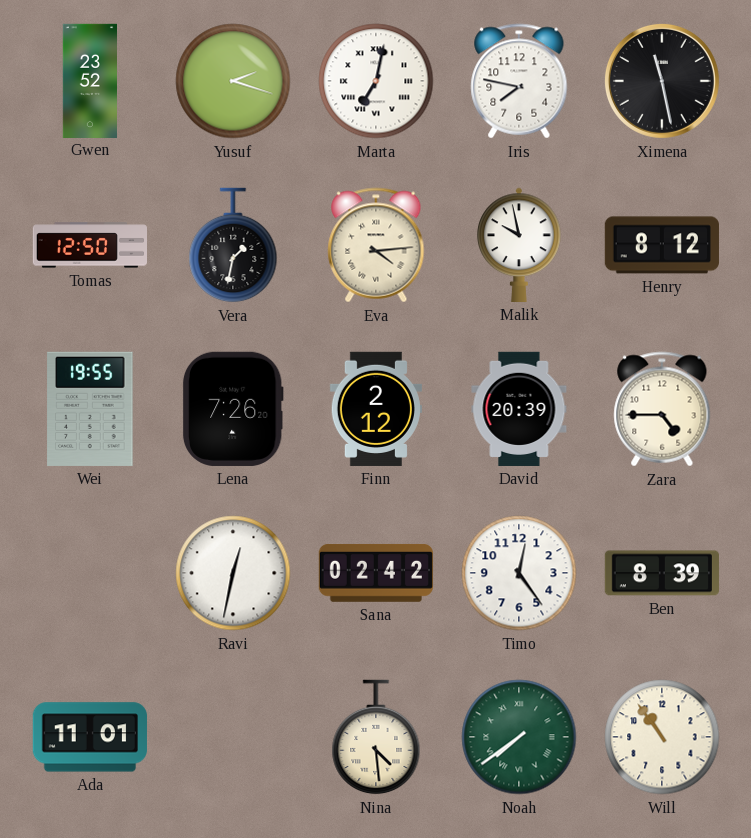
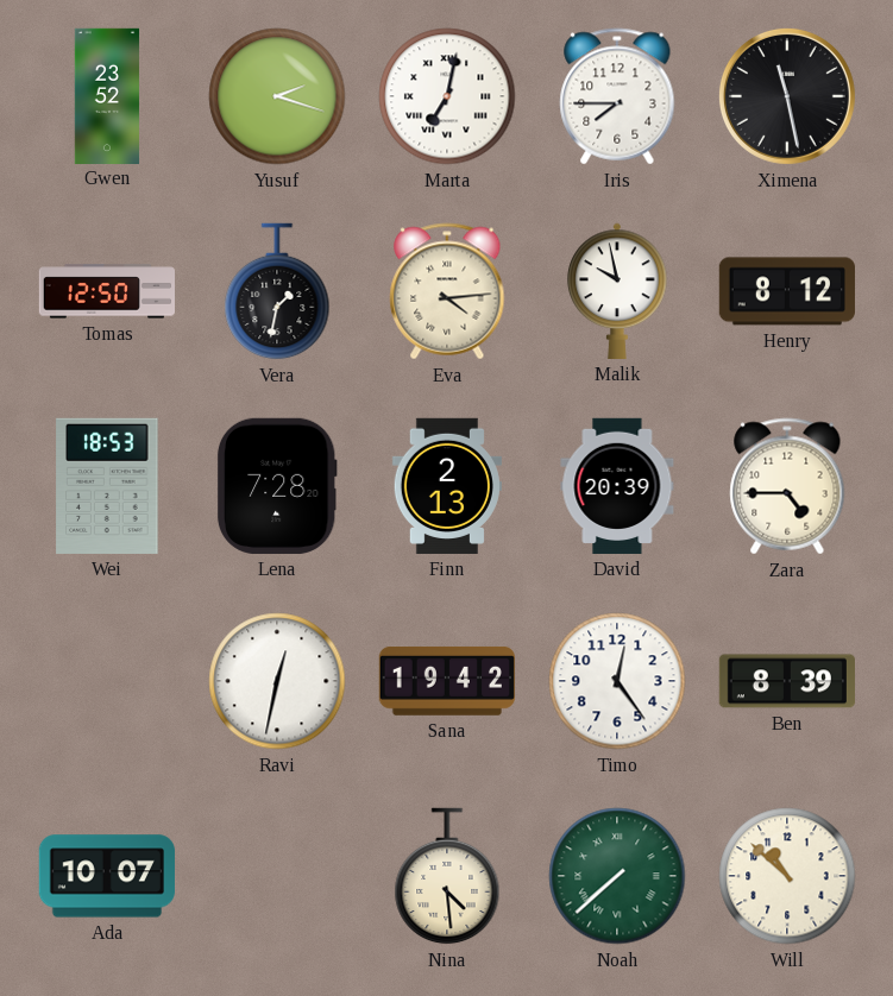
Iris: 7:47 -> 7:45
Wei: 19:55 -> 18:53
Lena: 7:26 -> 7:28
Finn: 2:12 -> 2:13
Sana: 02:42 -> 19:42
Ada: 11:01 -> 10:07
Noah: 7:39 -> 7:38
Will: 10:54 -> 10:52
